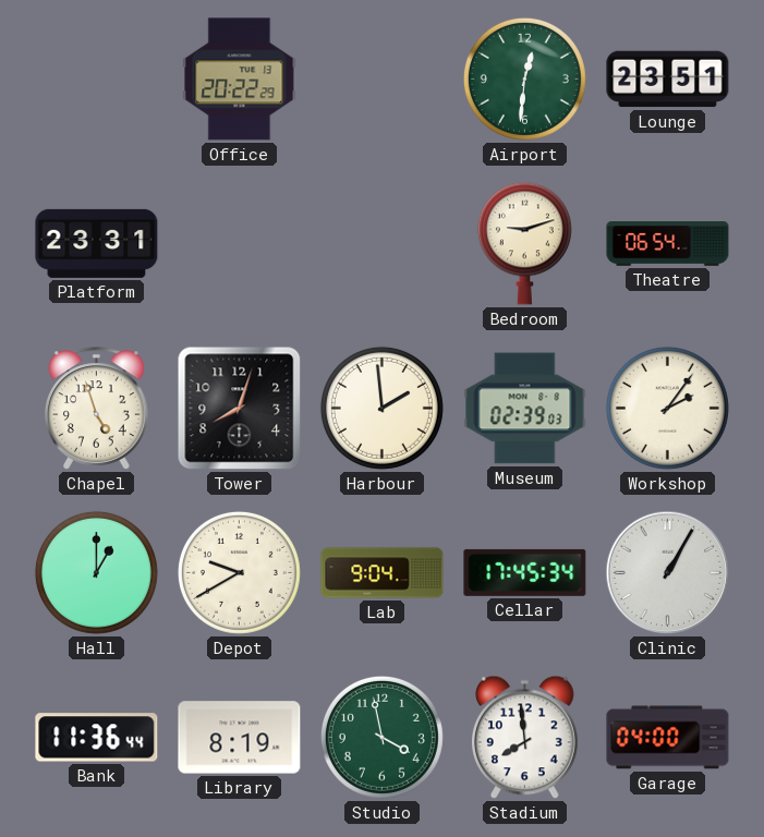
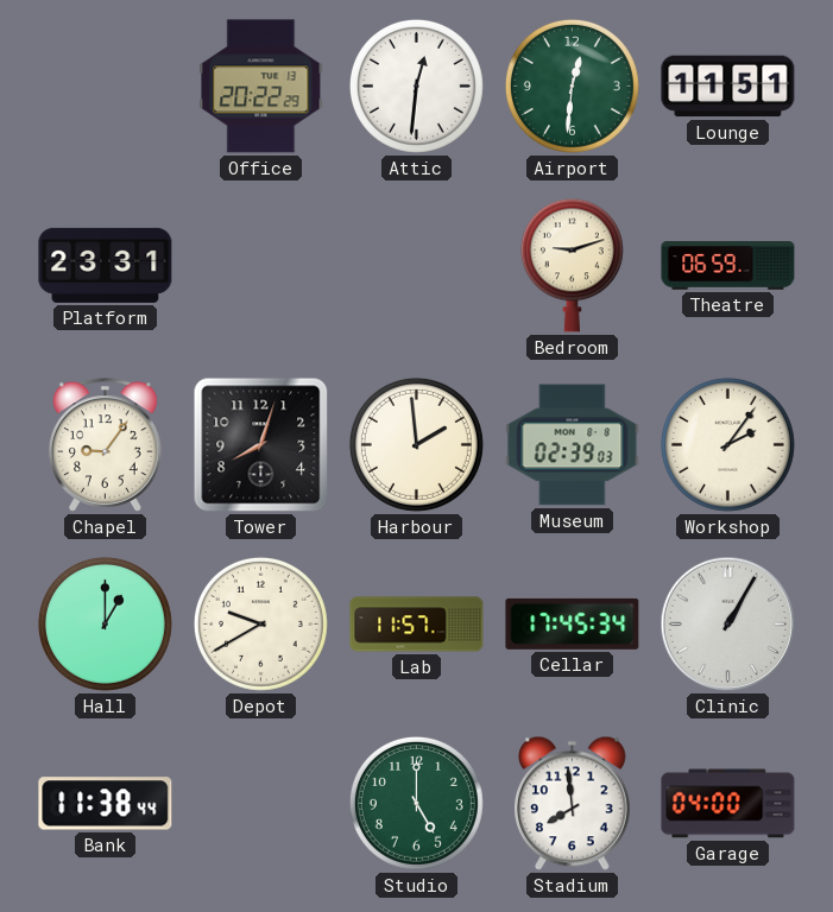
Attic: none -> 12:31
Lounge: 23:51 -> 11:51
Theatre: 06:54 -> 06:59
Chapel: 4:57 -> 9:06
Lab: 9:04 -> 11:57
Bank: 11:36 -> 11:38
Library: 8:19 -> none
Studio: 3:58 -> 5:00
